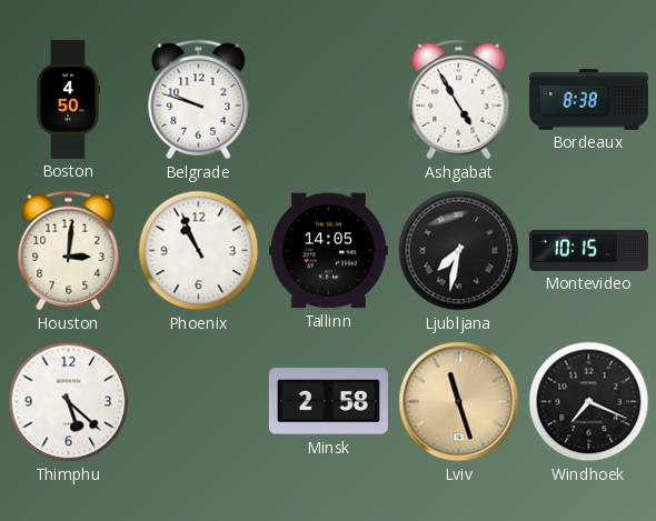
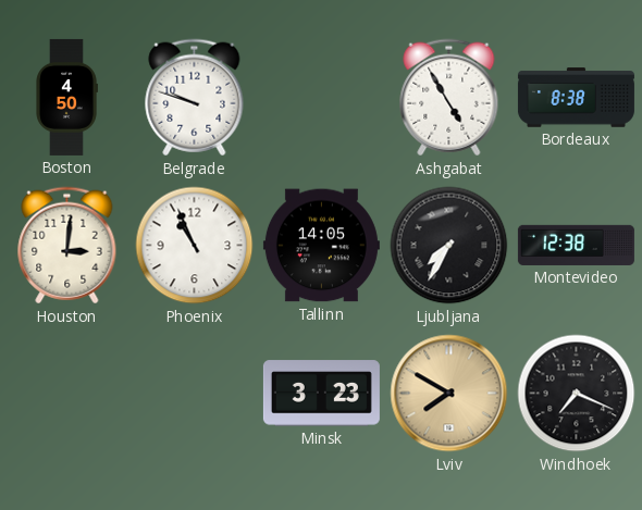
Ljubljana: 7:32 -> 7:35
Montevideo: 10:15 -> 12:38
Thimphu: 5:22 -> none
Minsk: 2:58 -> 3:23
Lviv: 11:27 -> 7:50
